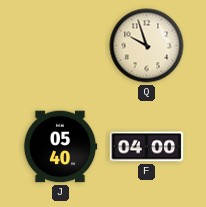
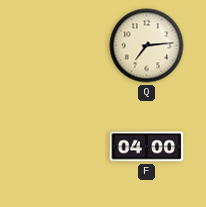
Q: 9:57 -> 7:14
J: 05:40 -> none
